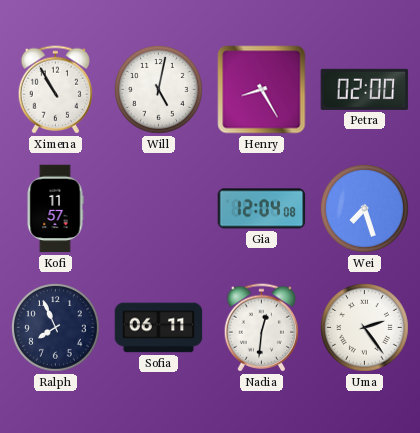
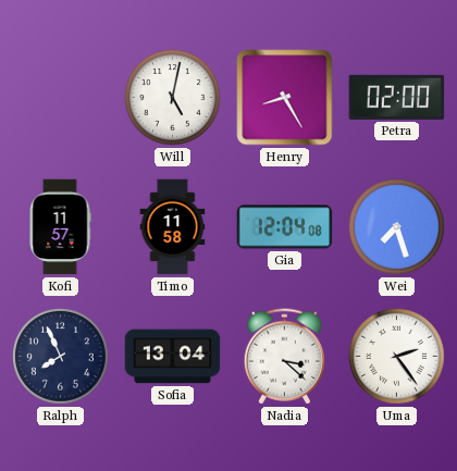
Ximena: 10:55 -> none
Timo: none -> 11:58
Sofia: 06:11 -> 13:04
Nadia: 12:31 -> 3:22
